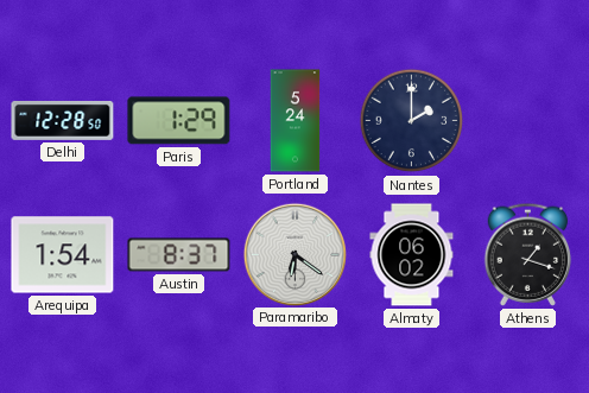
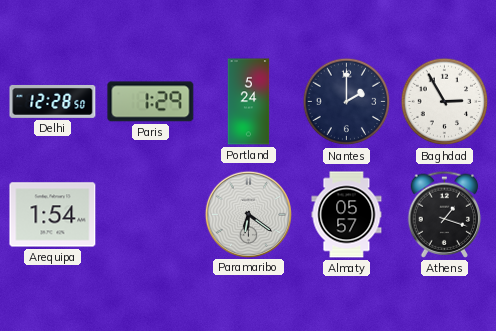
Baghdad: none -> 2:55
Austin: 8:37 -> none
Almaty: 06:02 -> 05:57
